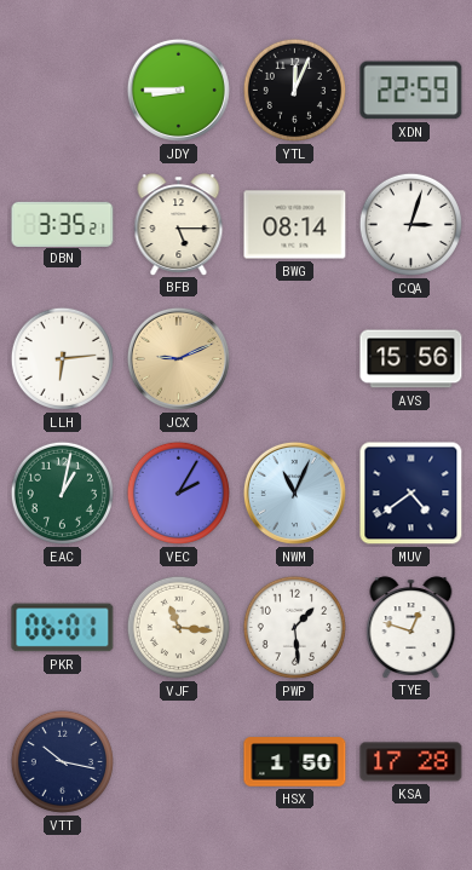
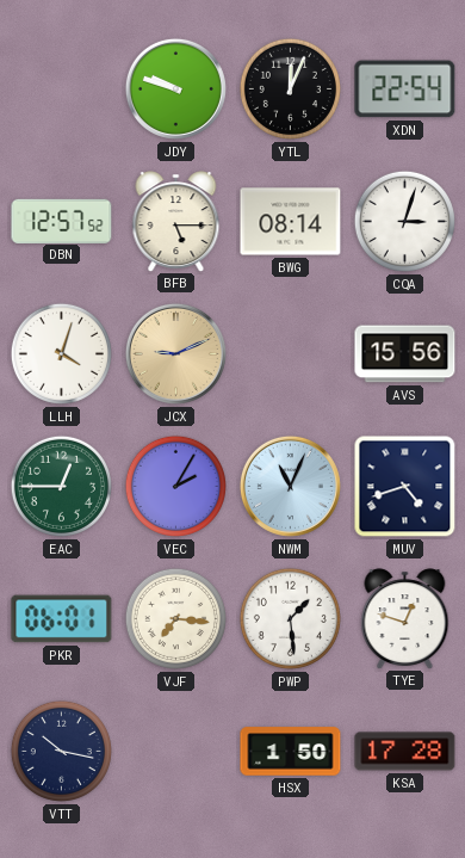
JDY: 8:45 -> 9:48
XDN: 22:59 -> 22:54
DBN: 3:35 -> 12:57
LLH: 6:14 -> 4:03
EAC: 1:02 -> 12:45
MUV: 4:39 -> 4:42
VJF: 11:16 -> 7:16
